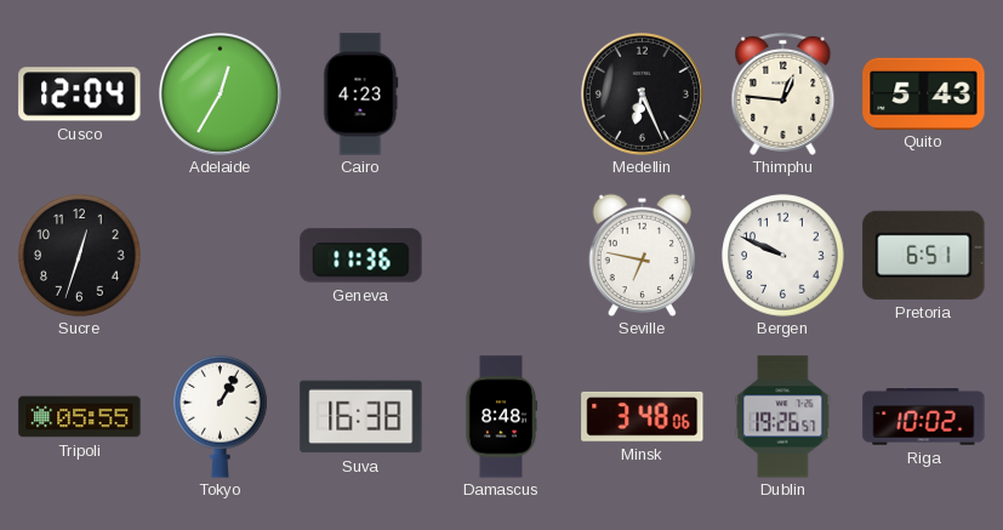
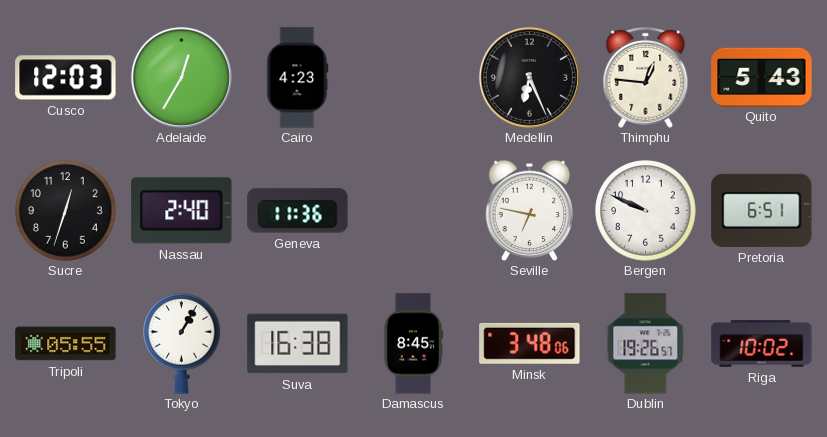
Cusco: 12:04 -> 12:03
Nassau: none -> 2:40
Damascus: 8:48 -> 8:45
